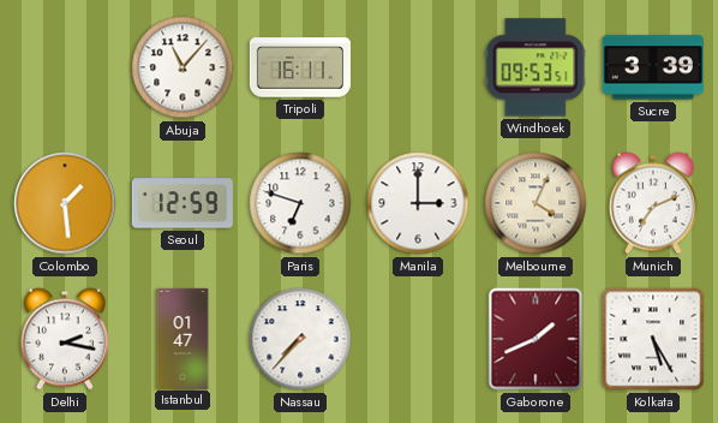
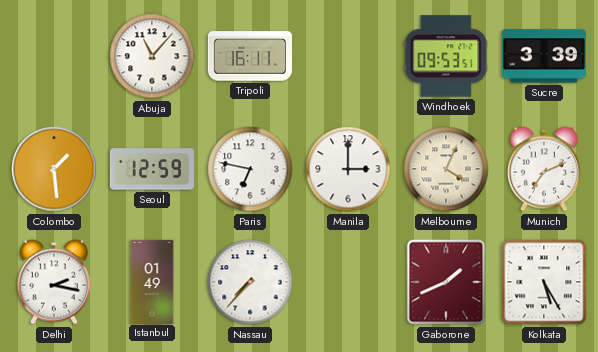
Paris: 6:48 -> 6:47
Istanbul: 01:47 -> 01:49
